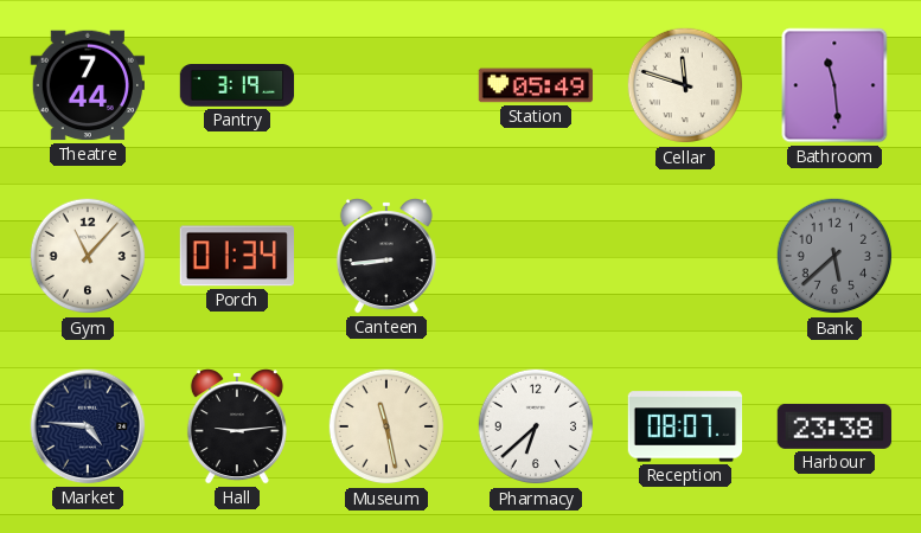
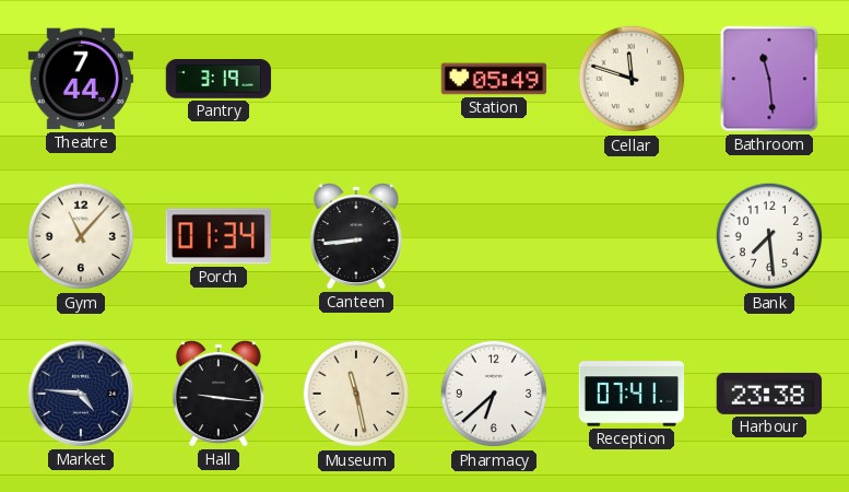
Bank: 5:38 -> 7:29
Bank dial: grey -> white
Hall: 9:14 -> 9:16
Reception: 08:07 -> 07:41
